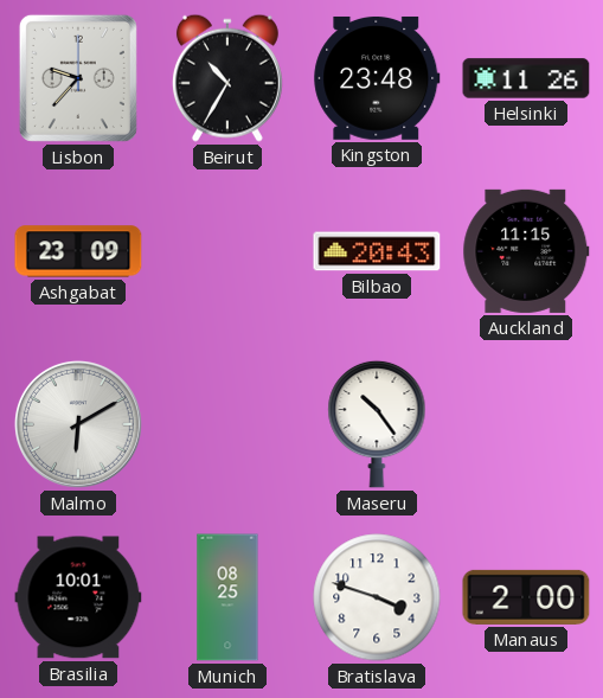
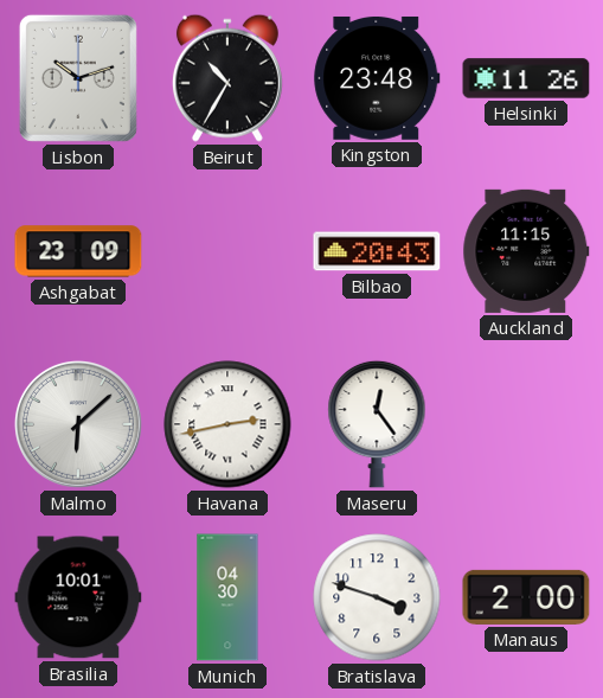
Lisbon: 9:37 -> 10:12
Malmo: 6:10 -> 6:08
Havana: none -> 2:43
Maseru: 10:24 -> 12:24
Munich: 08:25 -> 04:30
